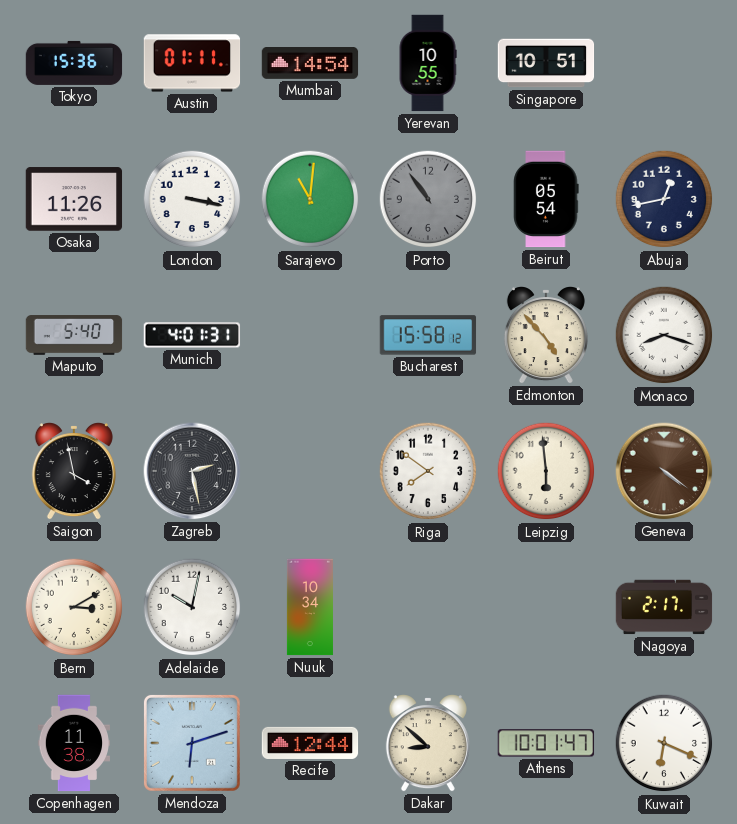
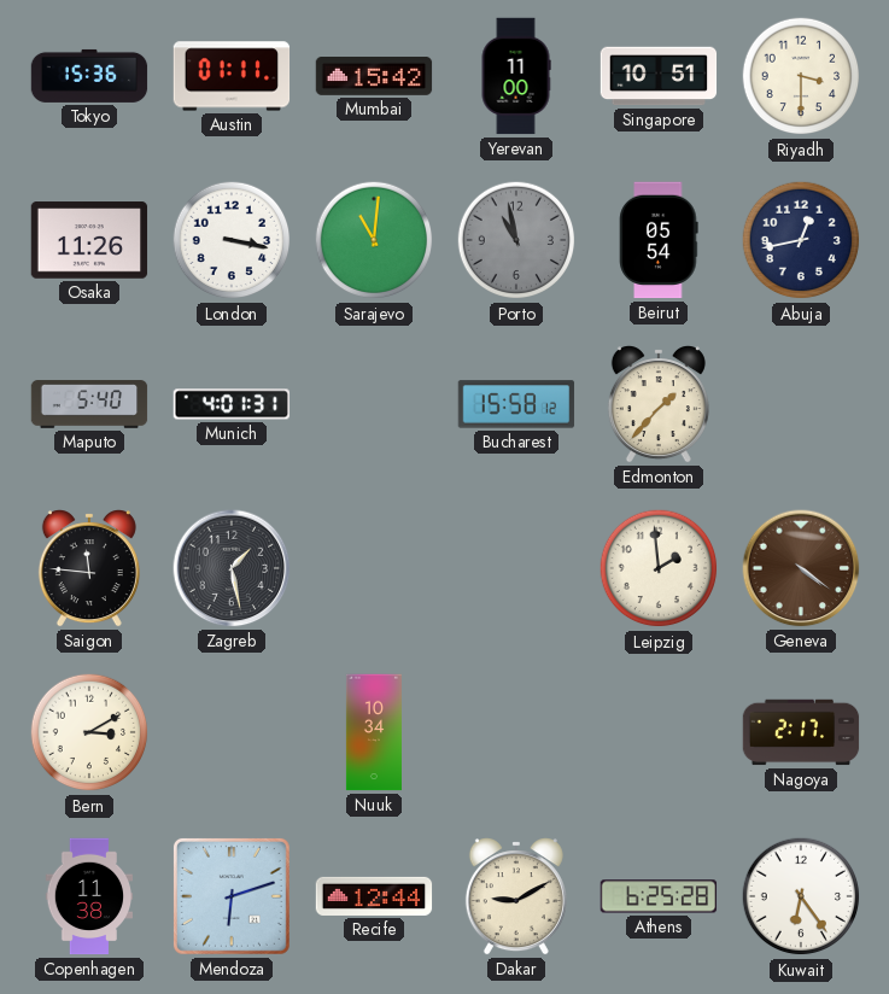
Mumbai: 14:54 -> 15:42
Yerevan: 10:55 -> 11:00
Riyadh: none -> 3:30
Porto: 10:54 -> 10:58
Edmonton: 4:53 -> 1:37
Monaco: 8:18 -> none
Saigon: 3:58 -> 11:46
Zagreb: 2:28 -> 1:28
Riga: 7:51 -> none
Leipzig: 5:59 -> 1:59
Adelaide: 10:02 -> none
Dakar: 8:52 -> 9:10
Athens: 10:01 -> 6:25
Kuwait: 6:19 -> 6:24
